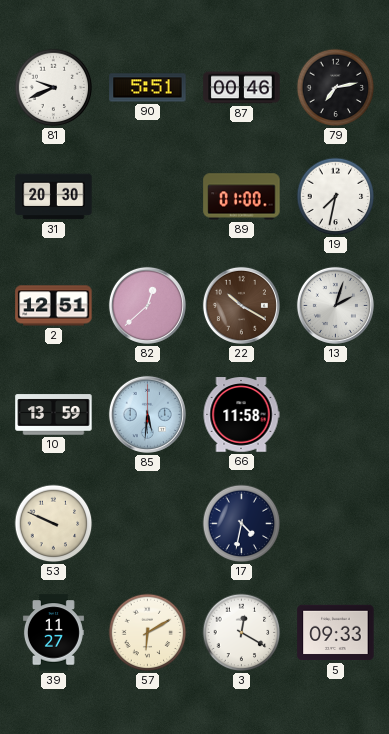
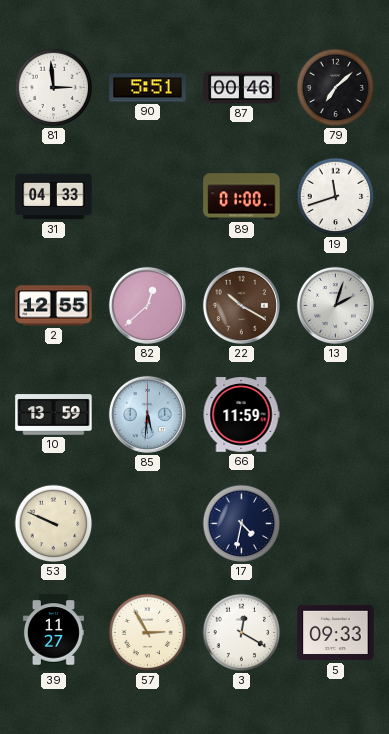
81: 9:41 -> 2:59
79: 7:13 -> 7:08
31: 20:30 -> 04:33
19: 7:32 -> 11:42
2: 12:51 -> 12:55
66: 11:58 -> 11:59
57: 6:10 -> 2:55
